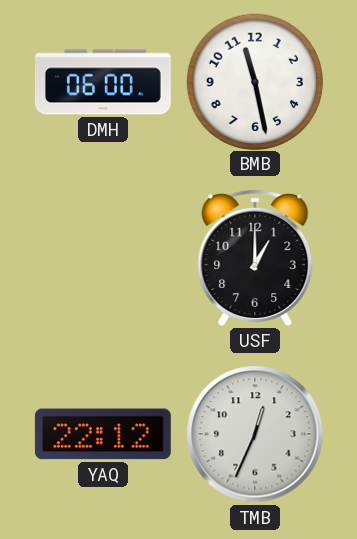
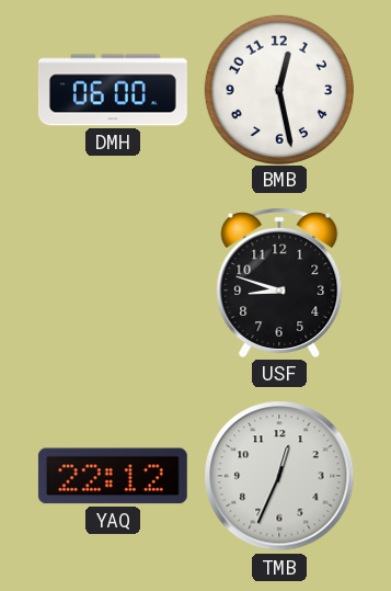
BMB: 11:28 -> 12:28
USF: 1:00 -> 8:48
